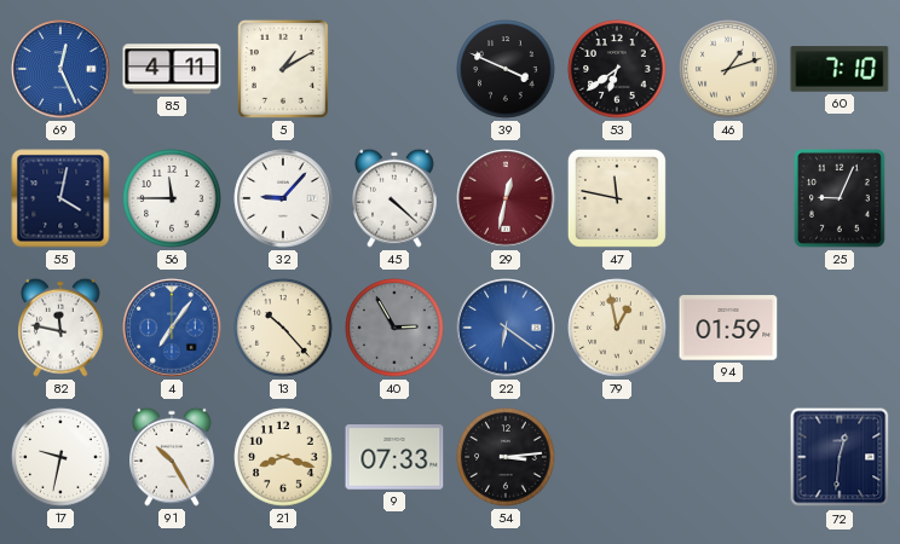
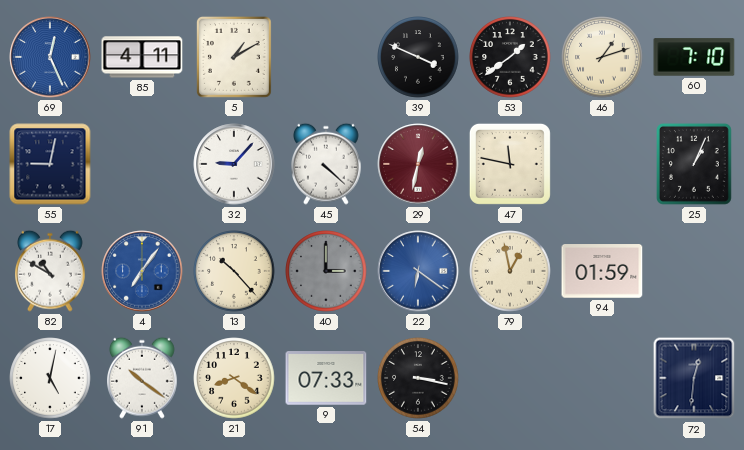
53: 6:39 -> 1:39
55: 4:02 -> 9:02
56: 11:45 -> none
25: 9:04 -> 1:04
82: 11:47 -> 10:50
40: 2:55 -> 3:00
17: 9:32 -> 5:02
91: 10:25 -> 10:21
21: 8:18 -> 8:21
54: 3:14 -> 3:17
